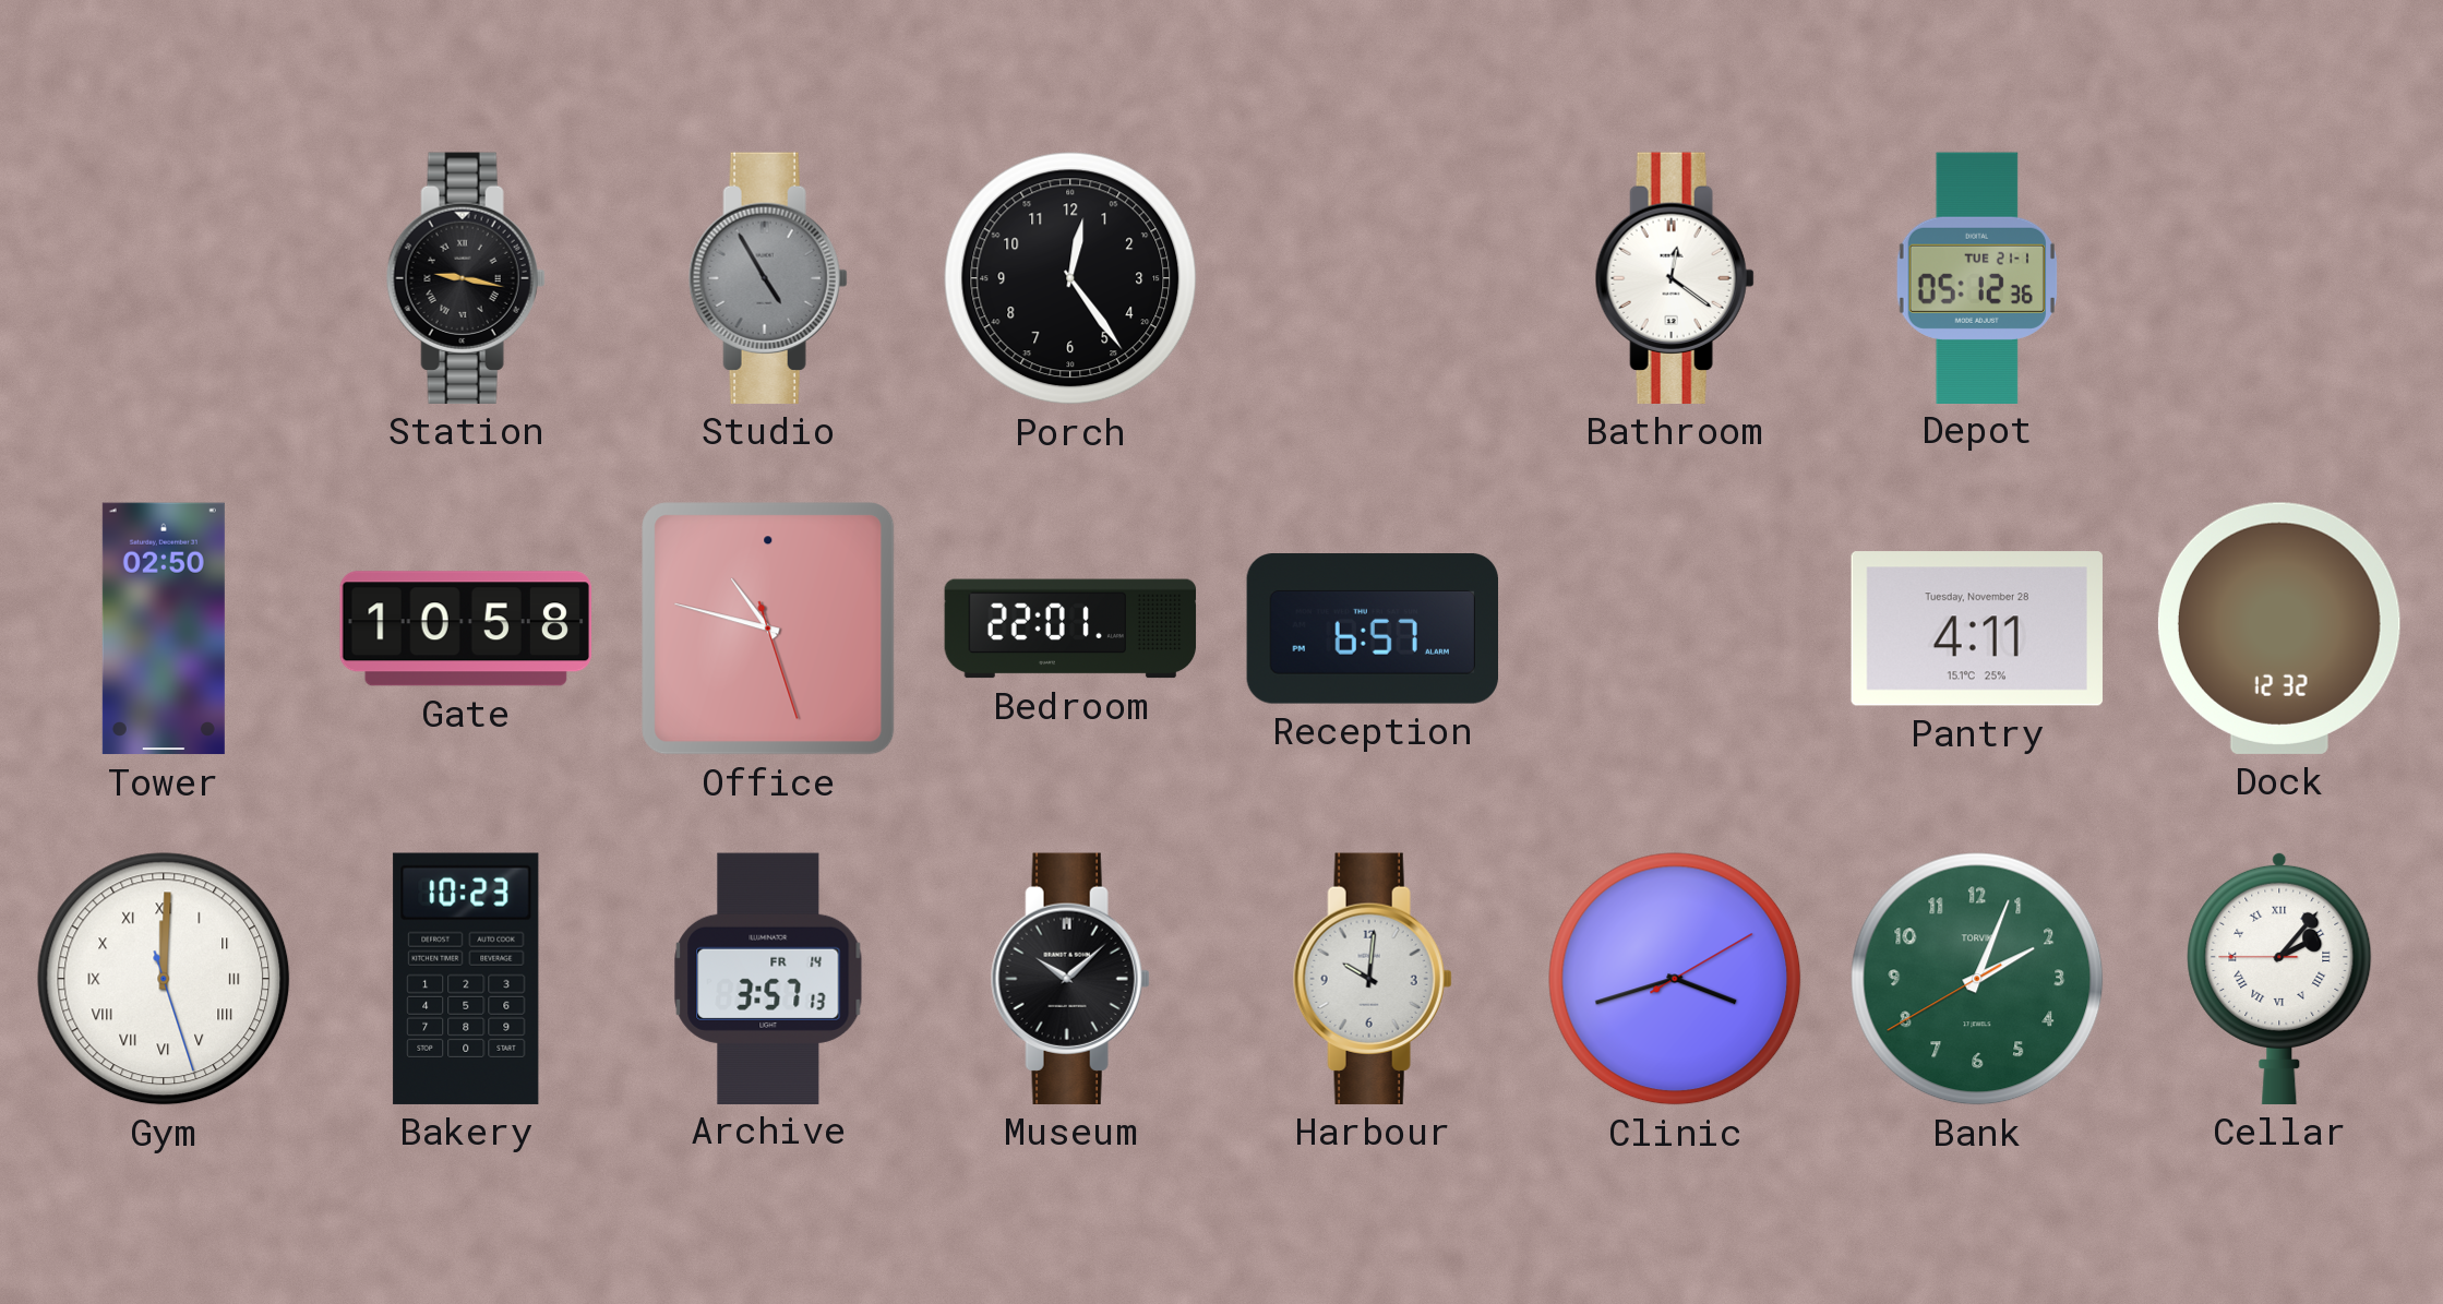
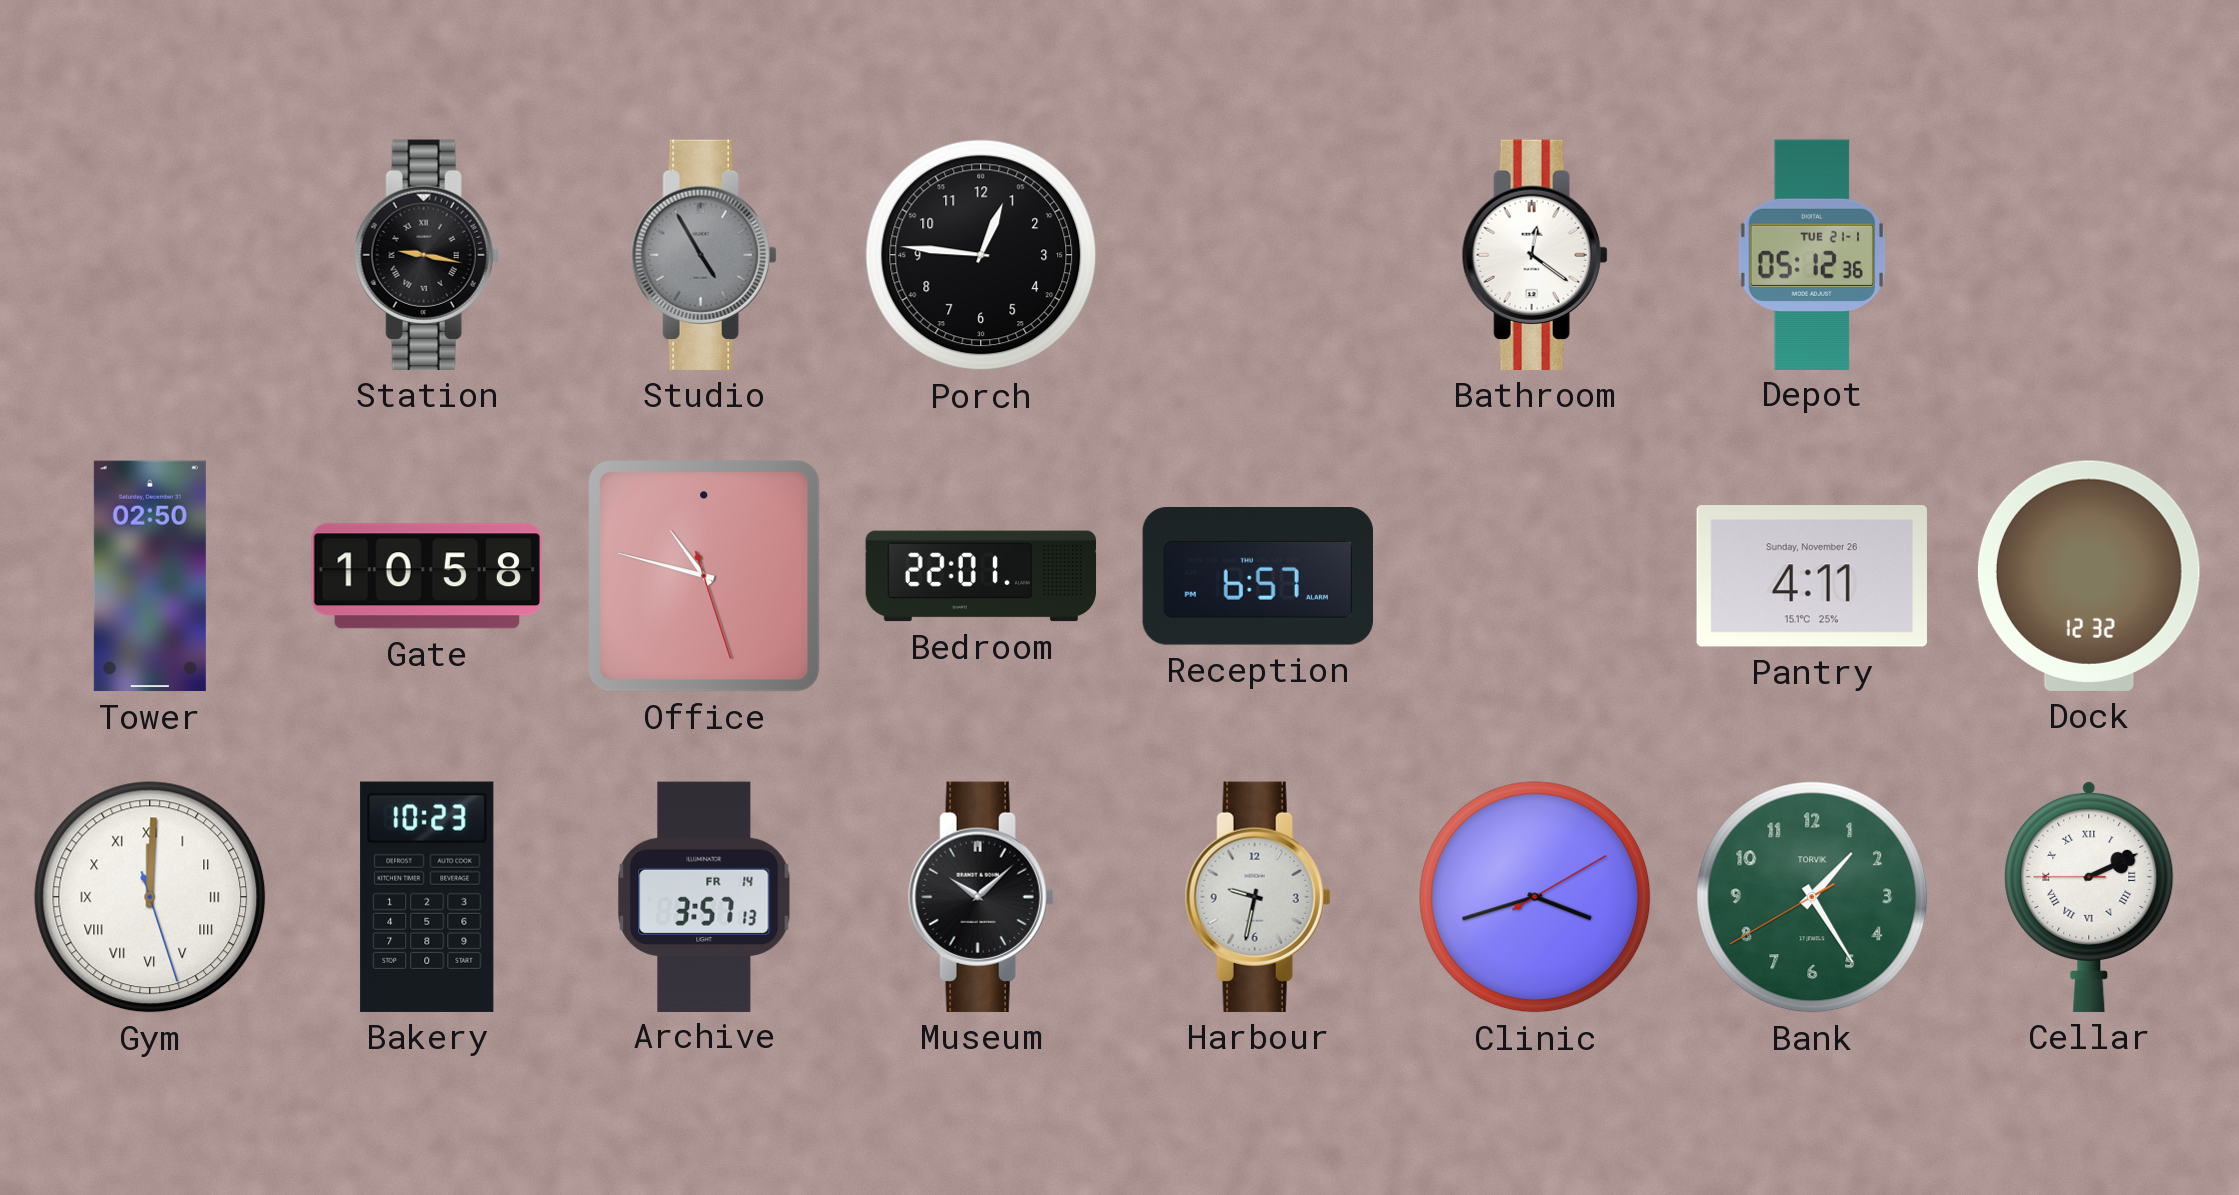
Porch: 12:24 -> 12:46
Pantry date: Tuesday, November 28 -> Sunday, November 26
Harbour: 10:01 -> 9:32
Bank: 2:03 -> 1:24
Cellar: 2:06 -> 2:10
